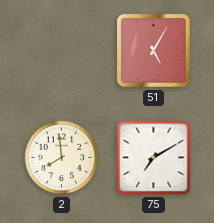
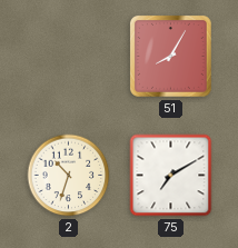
51: 5:05 -> 8:05
2: 7:59 -> 10:33
